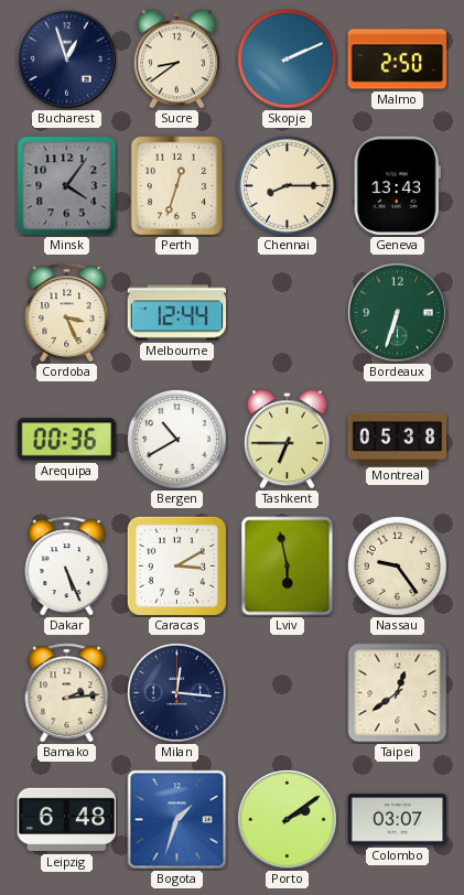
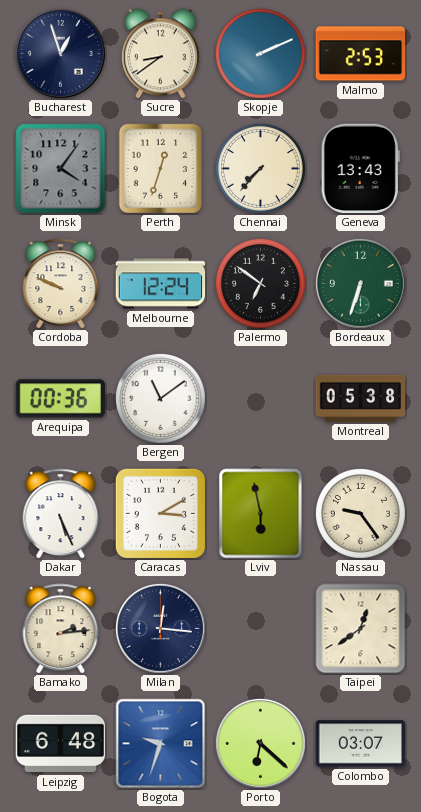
Malmo: 2:50 -> 2:53
Chennai: 8:15 -> 7:37
Cordoba: 3:26 -> 9:49
Melbourne: 12:44 -> 12:24
Palermo: none -> 6:51
Bergen: 10:40 -> 11:09
Tashkent: 6:45 -> none
Bogota: 1:33 -> 9:33
Porto: 2:09 -> 6:22
